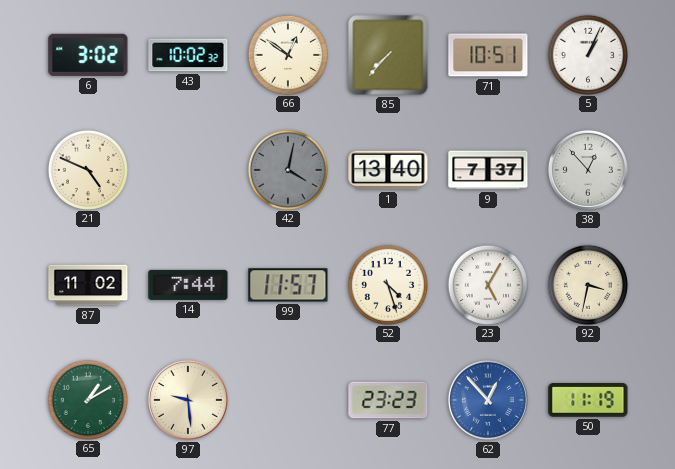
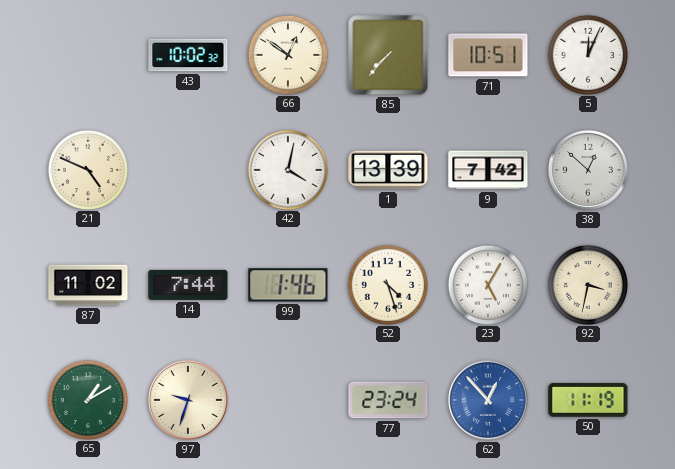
6: 3:02 -> none
5: 1:04 -> 12:04
42 dial: grey -> white
1: 13:40 -> 13:39
9: 7:37 -> 7:42
38: 12:53 -> 12:52
99: 11:57 -> 1:46
97: 9:29 -> 9:33
77: 23:23 -> 23:24
